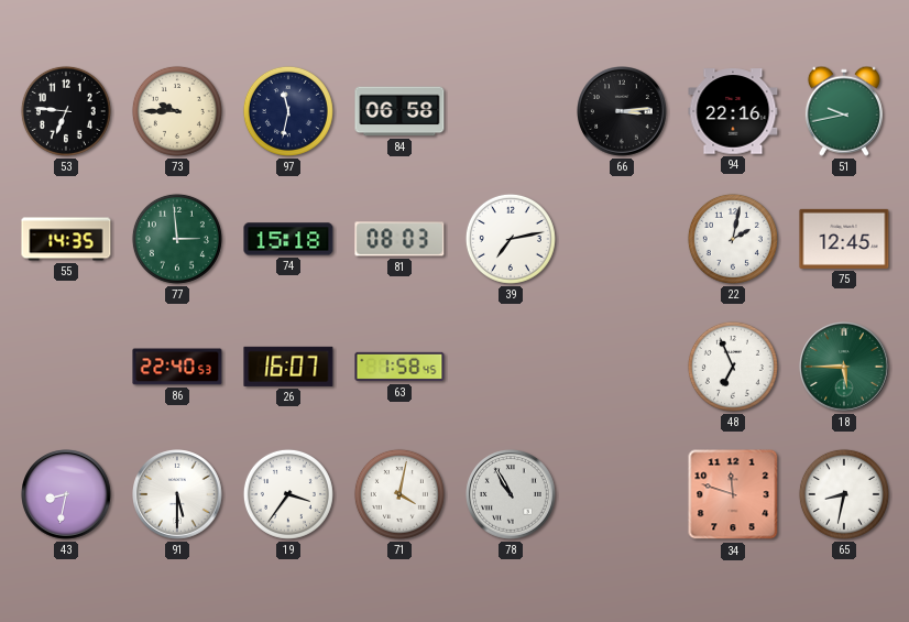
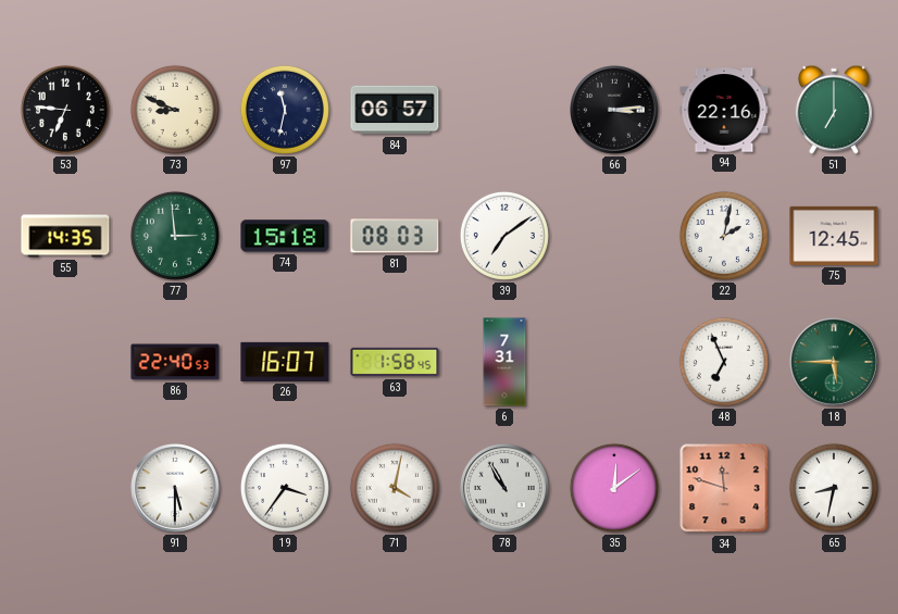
73: 9:45 -> 8:49
84: 06:58 -> 06:57
51: 9:43 -> 7:00
39: 7:13 -> 7:09
6: none -> 7:31
43: 8:32 -> none
35: none -> 12:09
